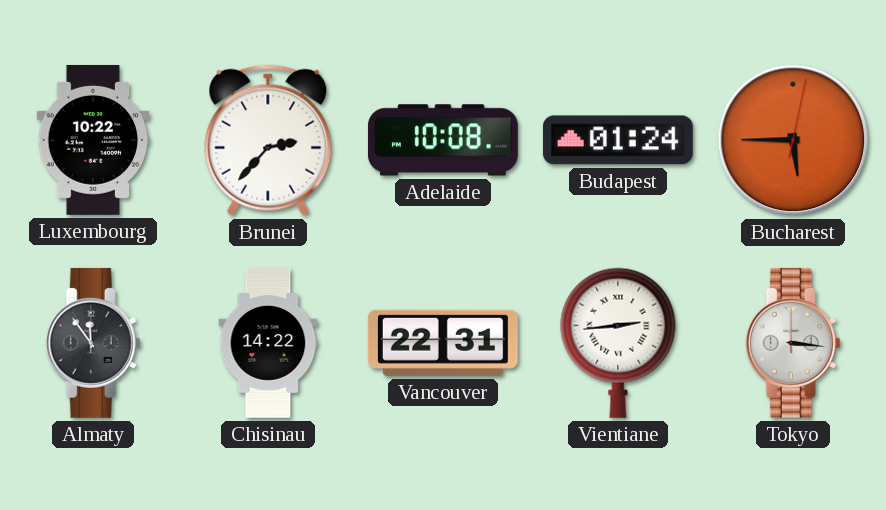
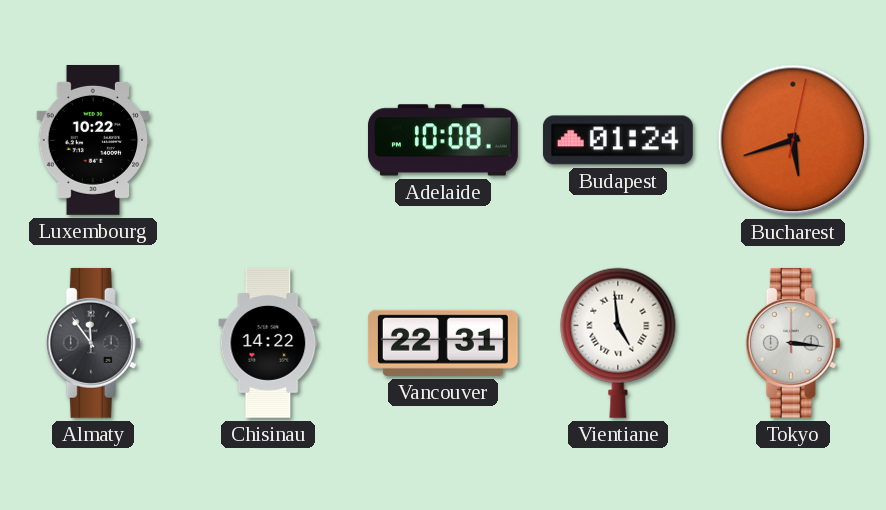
Brunei: 2:37 -> none
Bucharest: 5:45 -> 5:42
Vientiane: 2:44 -> 4:59
